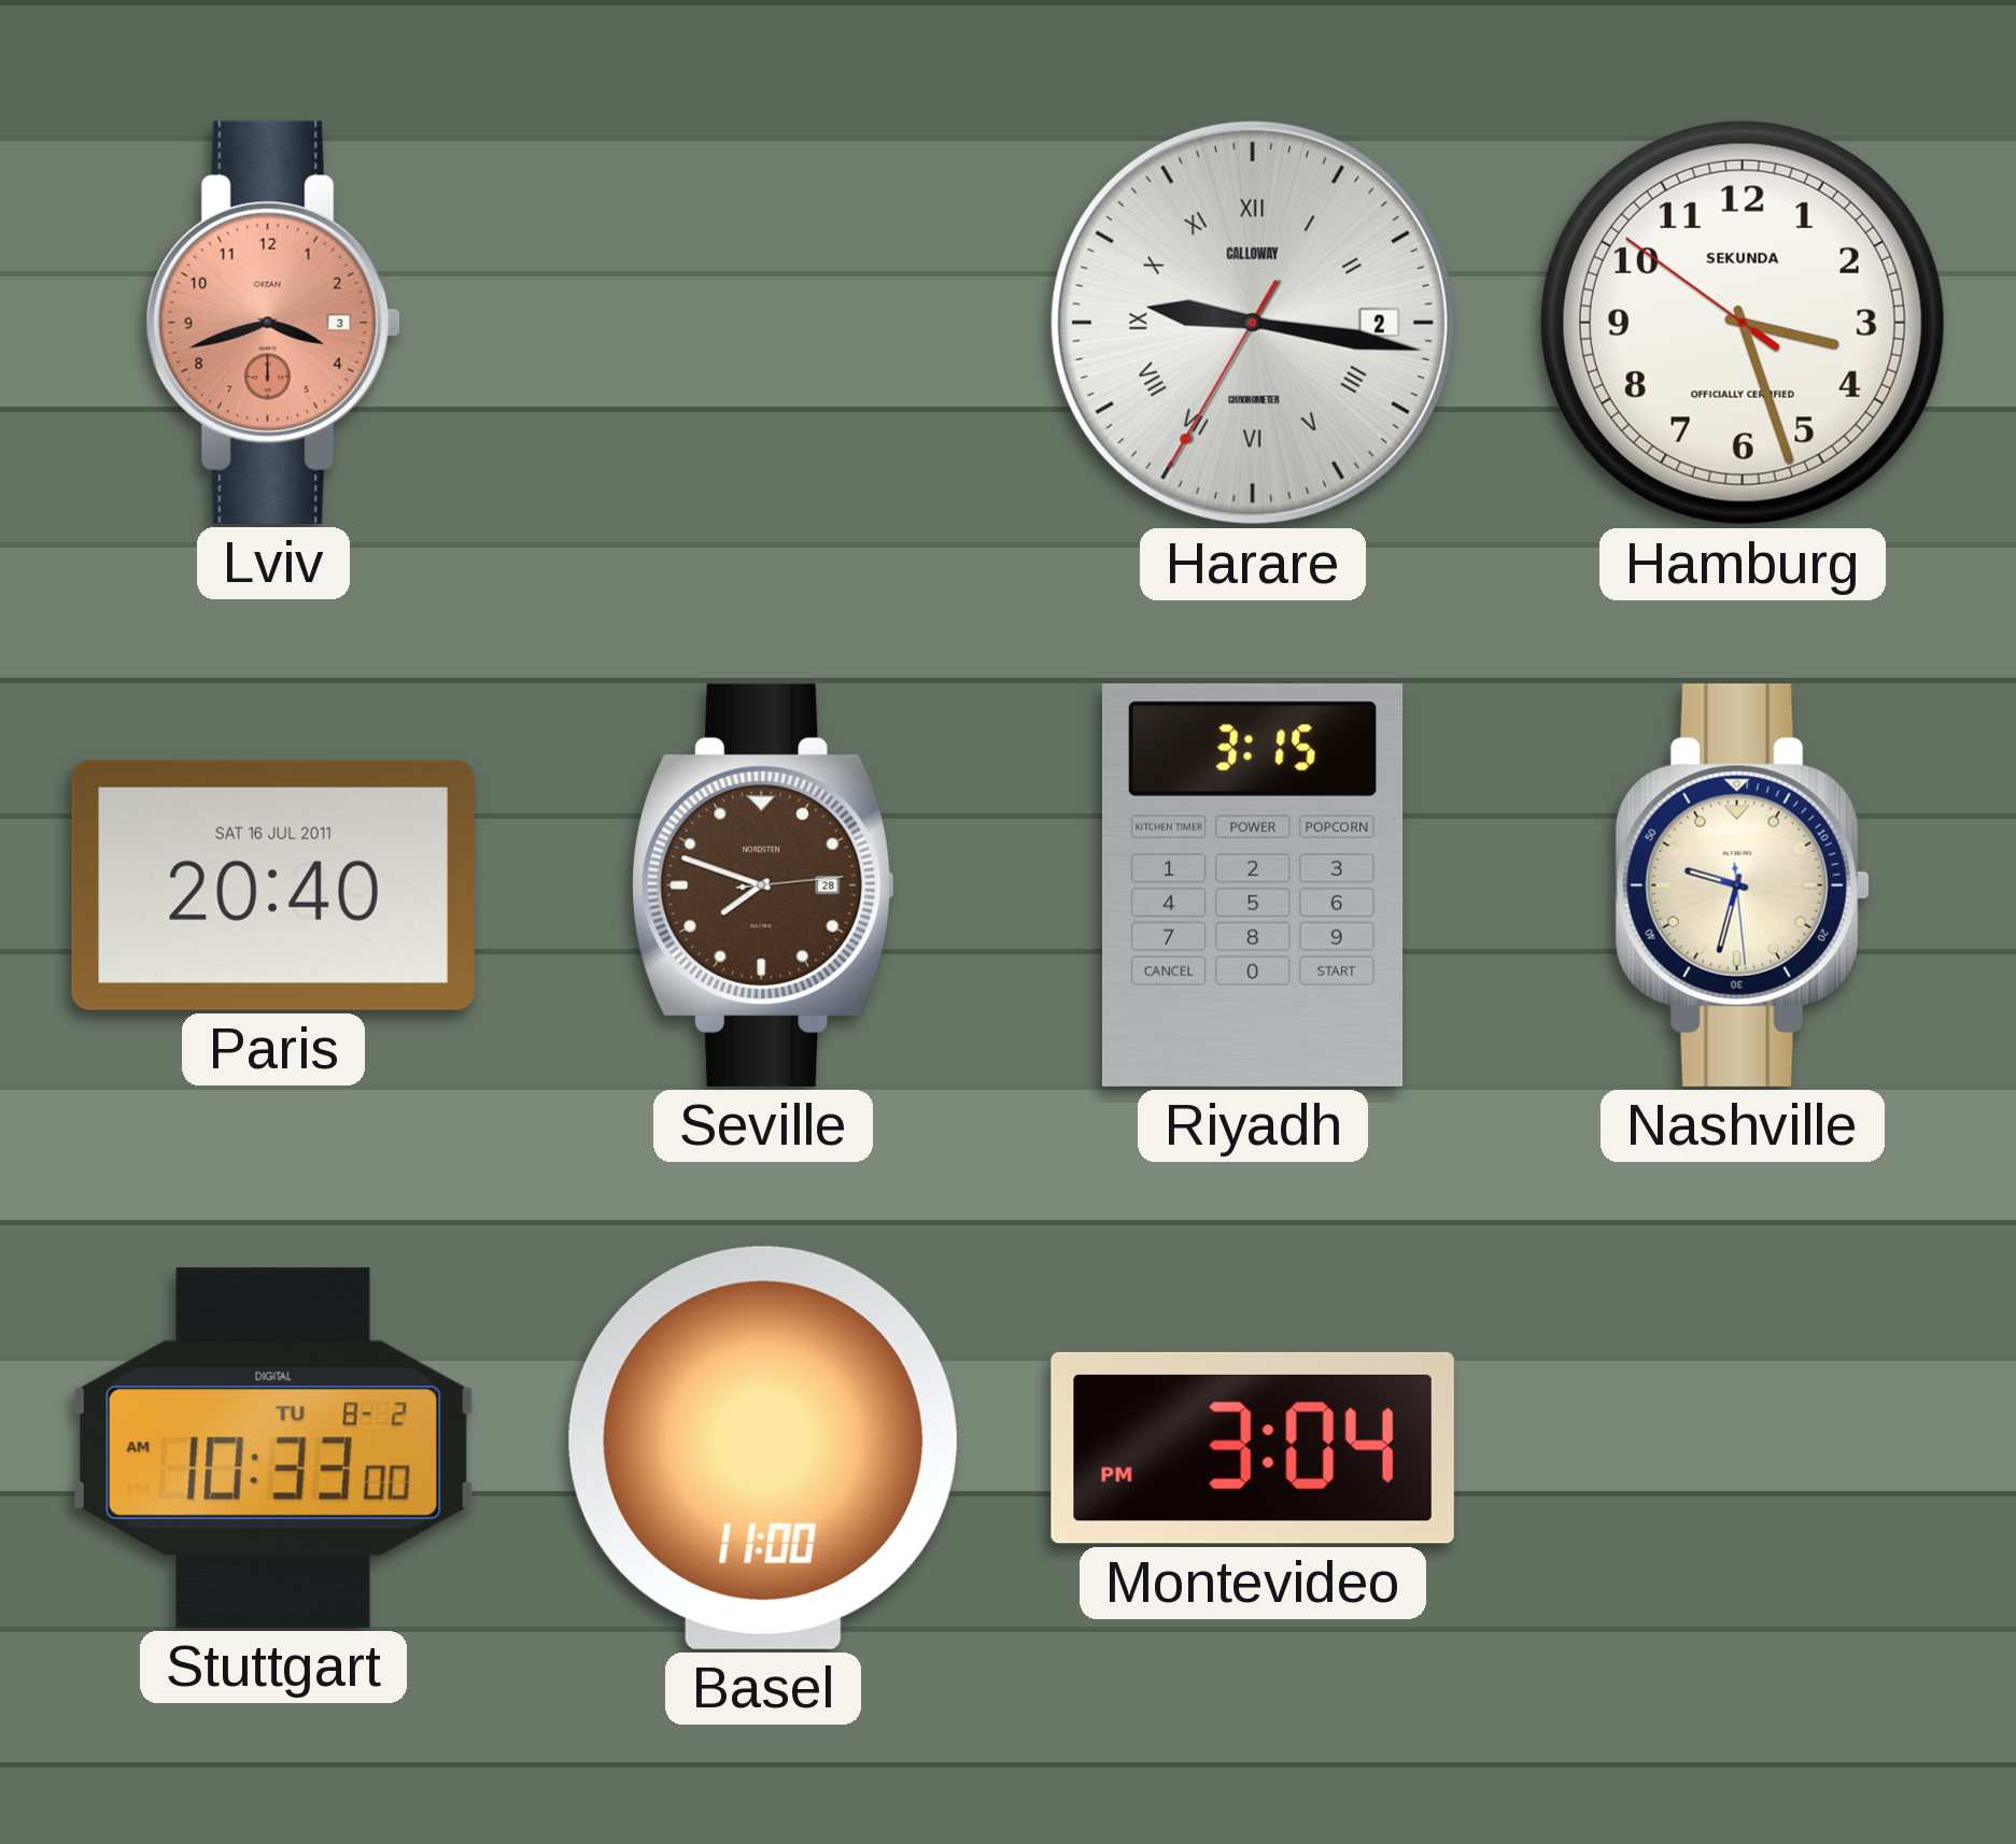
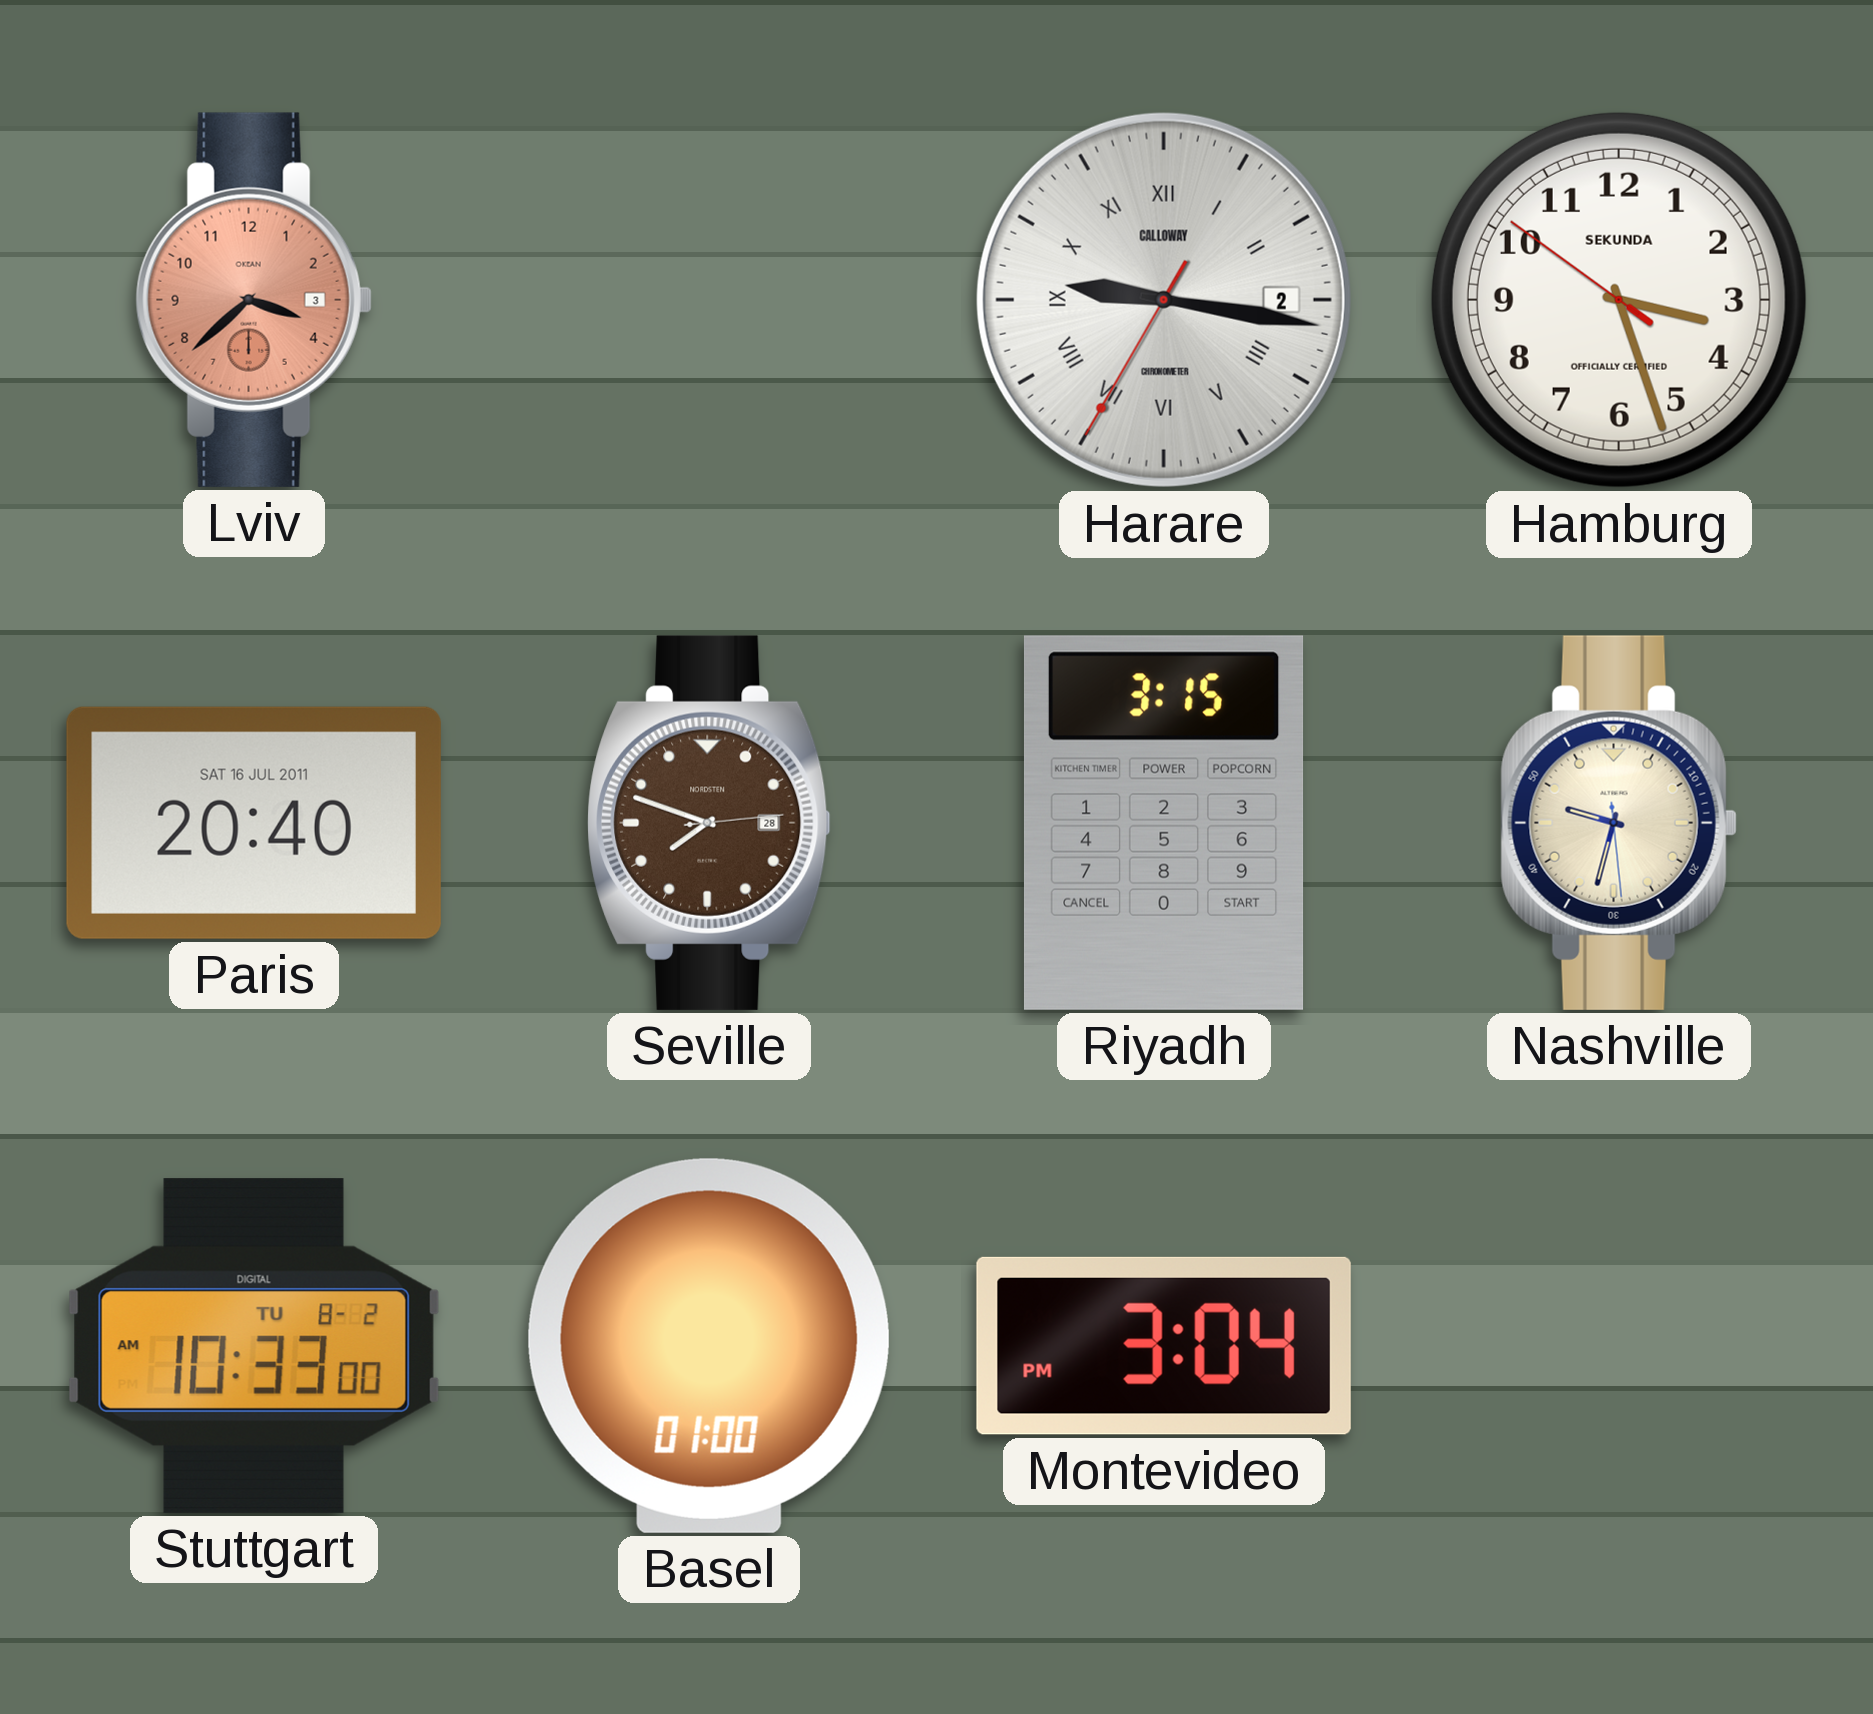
Lviv: 3:42 -> 3:38
Basel: 11:00 -> 01:00
